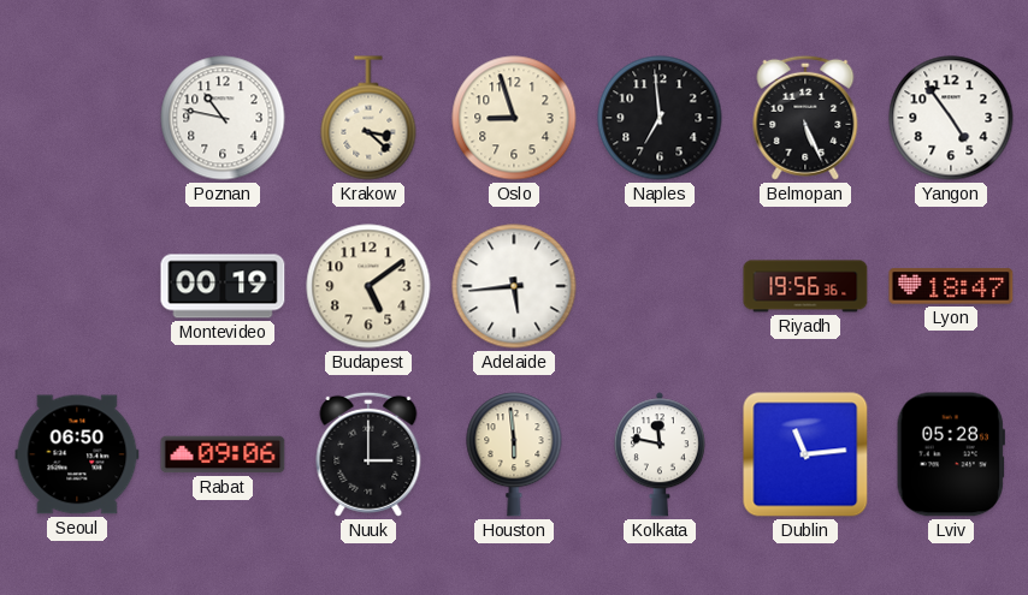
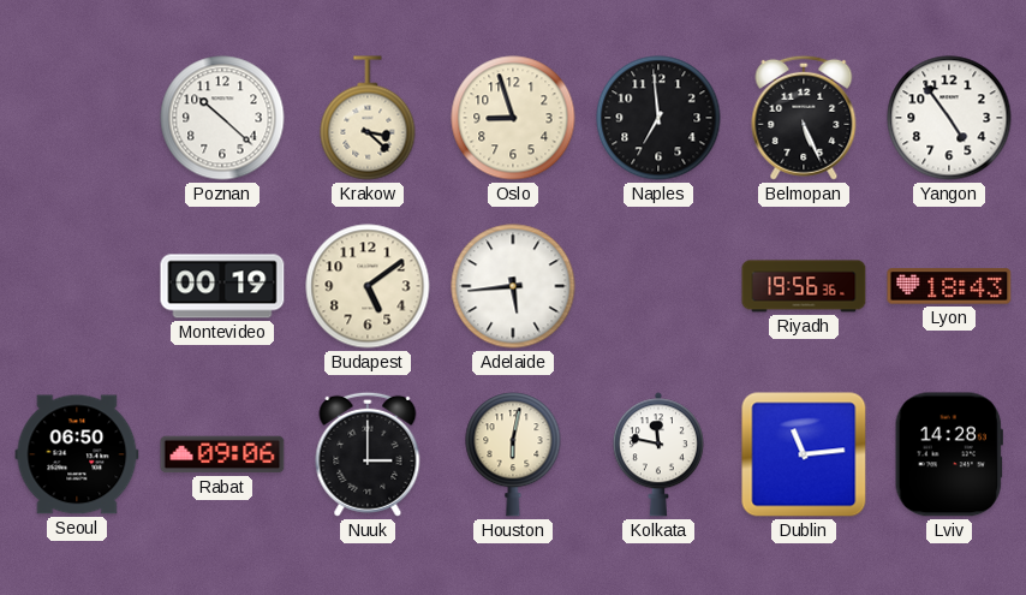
Poznan: 10:47 -> 10:22
Lyon: 18:47 -> 18:43
Houston: 5:59 -> 6:02
Lviv: 05:28 -> 14:28
